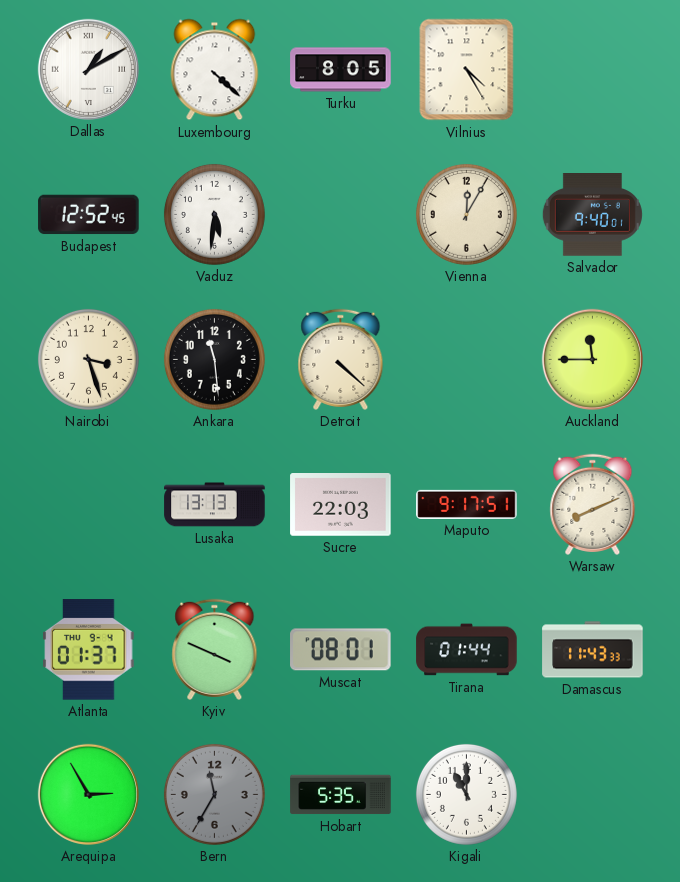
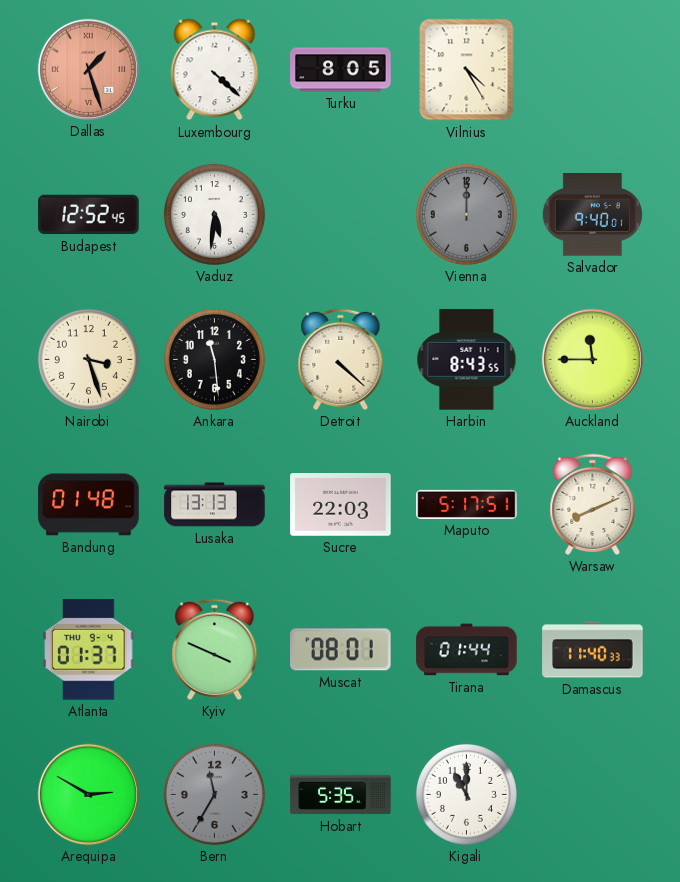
Dallas: 1:10 -> 1:27
Dallas dial: white -> salmon
Vienna: 12:05 -> 12:00
Vienna dial: cream -> grey
Harbin: none -> 8:43
Bandung: none -> 01:48
Maputo: 9:17 -> 5:17
Damascus: 11:43 -> 11:40
Arequipa: 2:55 -> 2:50
